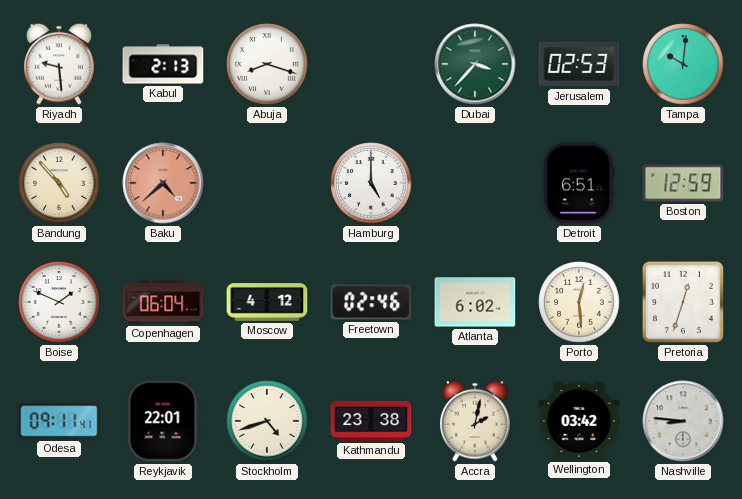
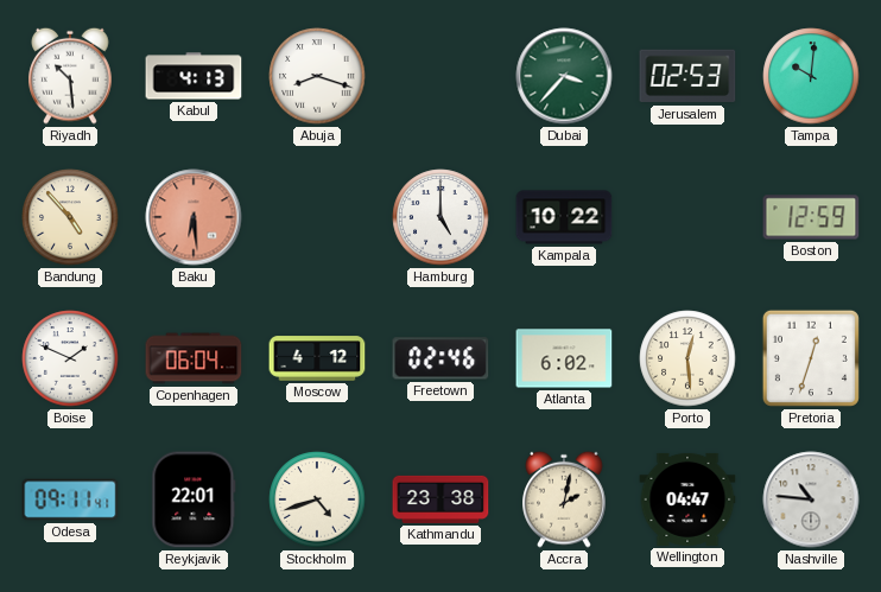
Riyadh: 9:29 -> 10:29
Kabul: 2:13 -> 4:13
Baku: 4:38 -> 6:29
Kampala: none -> 10:22
Detroit: 6:51 -> none
Wellington: 03:42 -> 04:47
Nashville: 8:46 -> 10:46
